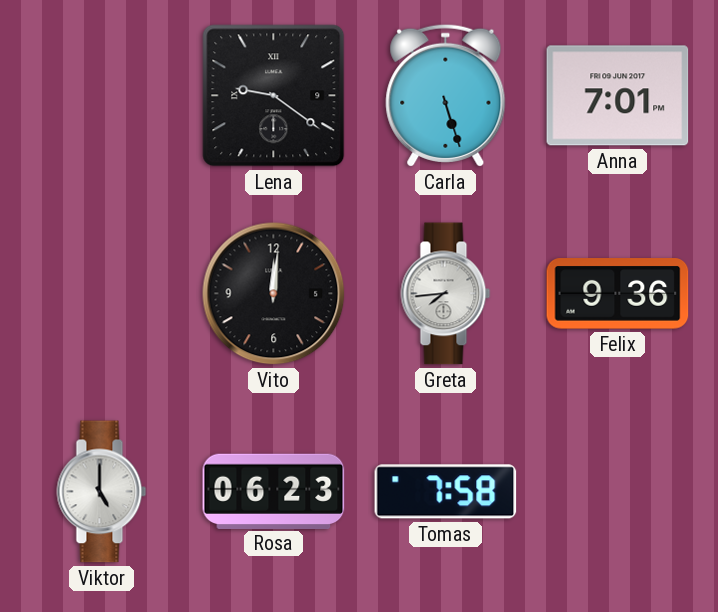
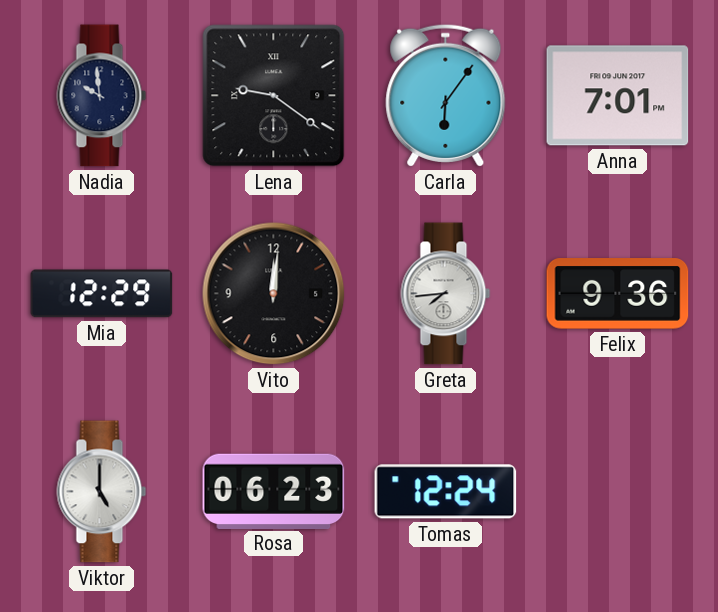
Nadia: none -> 9:59
Carla: 5:27 -> 6:06
Mia: none -> 12:29
Tomas: 7:58 -> 12:24
